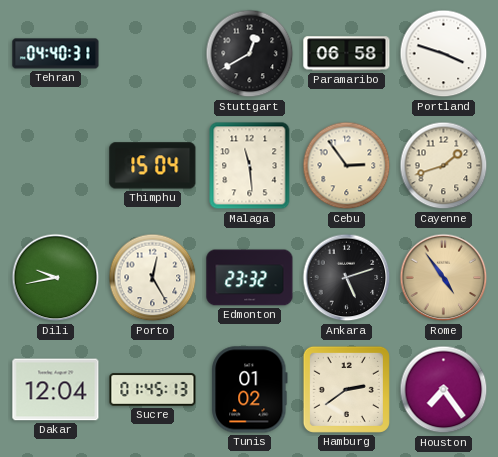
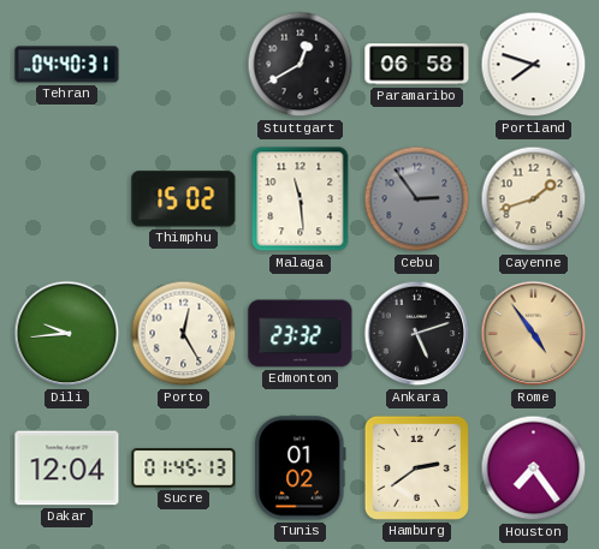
Portland: 3:48 -> 7:48
Thimphu: 15:04 -> 15:02
Cebu dial: cream -> grey
Dili: 9:43 -> 9:44
